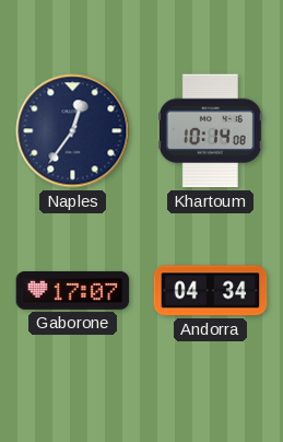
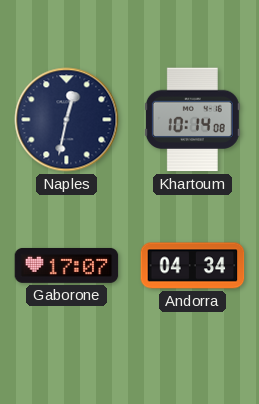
Naples: 12:36 -> 12:32
